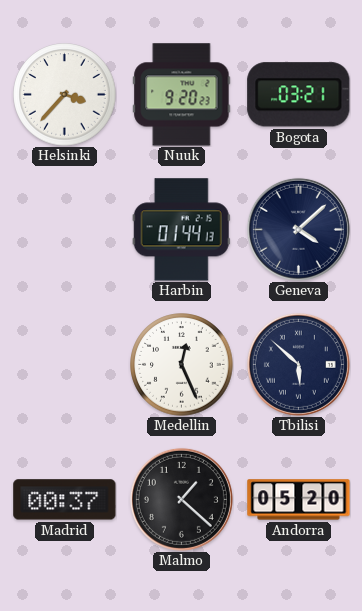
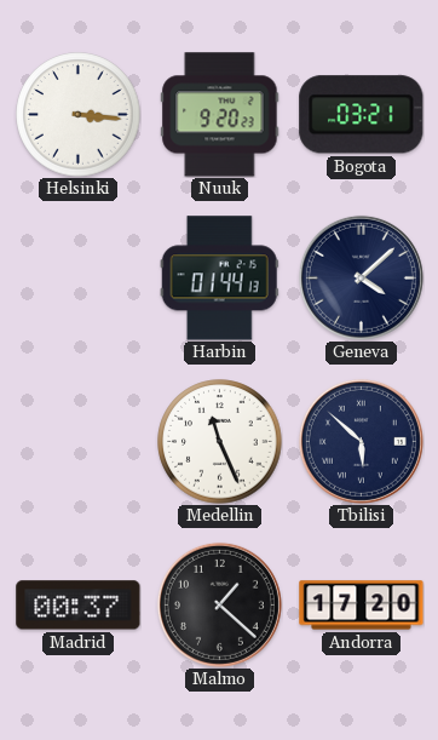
Helsinki: 3:37 -> 3:16
Medellin: 12:26 -> 11:26
Andorra: 05:20 -> 17:20
